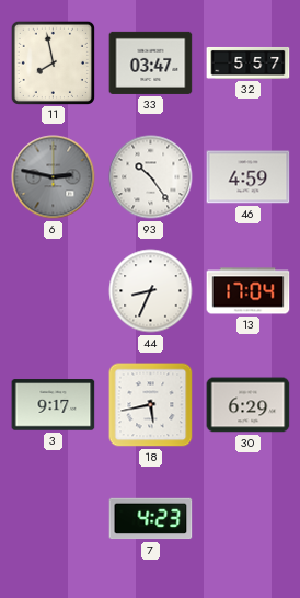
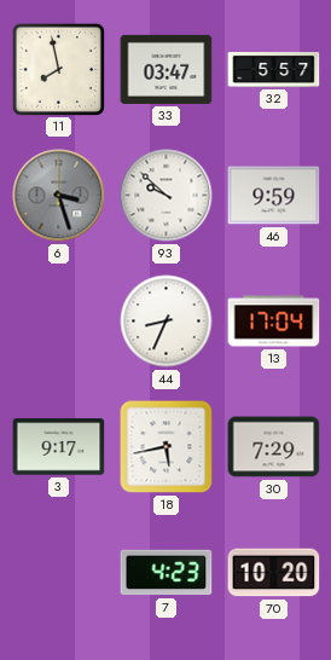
6: 2:47 -> 3:27
93: 10:24 -> 9:52
46: 4:59 -> 9:59
30: 6:29 -> 7:29
70: none -> 10:20
